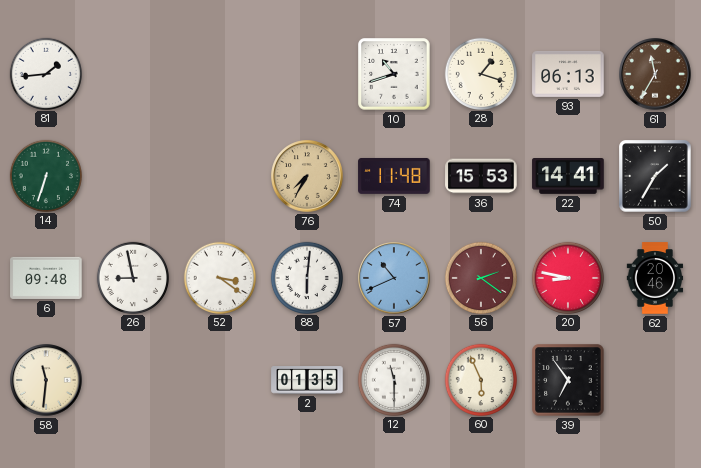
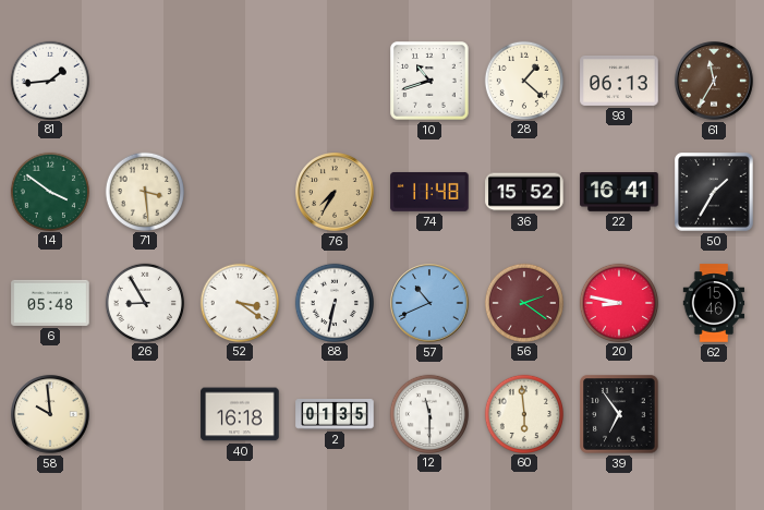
28: 1:18 -> 1:22
14: 6:33 -> 3:51
71: none -> 3:29
36: 15:53 -> 15:52
22: 14:41 -> 16:41
6: 09:48 -> 05:48
26: 8:58 -> 8:55
88: 6:01 -> 6:32
62: 20:46 -> 15:46
58: 11:31 -> 9:59
40: none -> 16:18
60: 5:56 -> 5:59
